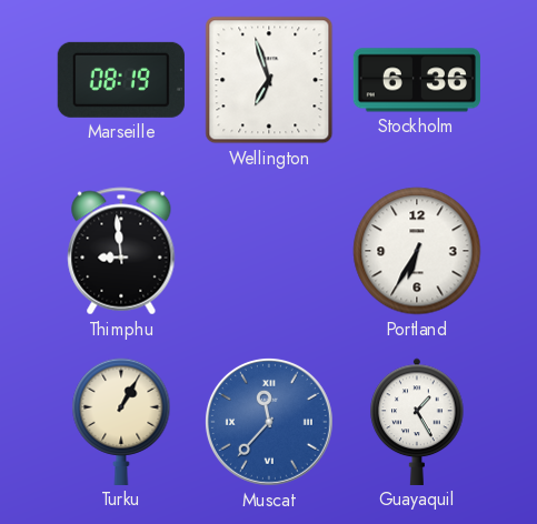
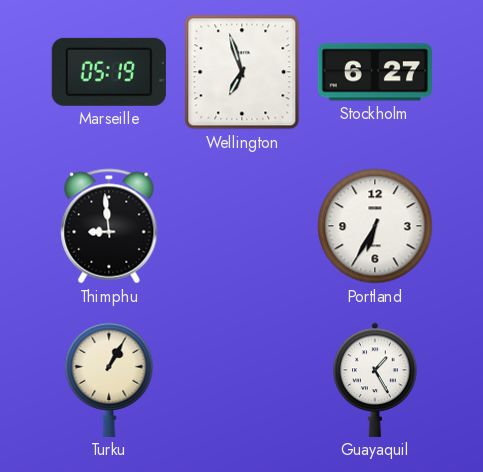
Marseille: 08:19 -> 05:19
Stockholm: 6:36 -> 6:27
Muscat: 11:37 -> none
